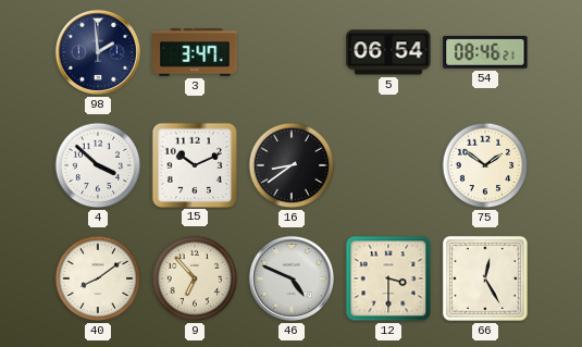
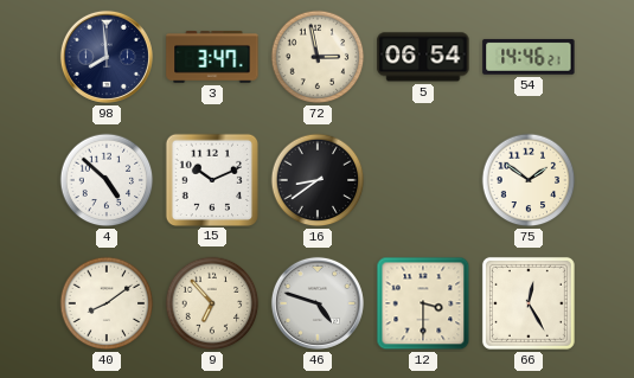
98: 1:59 -> 7:59
72: none -> 2:58
54: 08:46 -> 14:46
4: 3:52 -> 4:52
46: 4:49 -> 4:48
